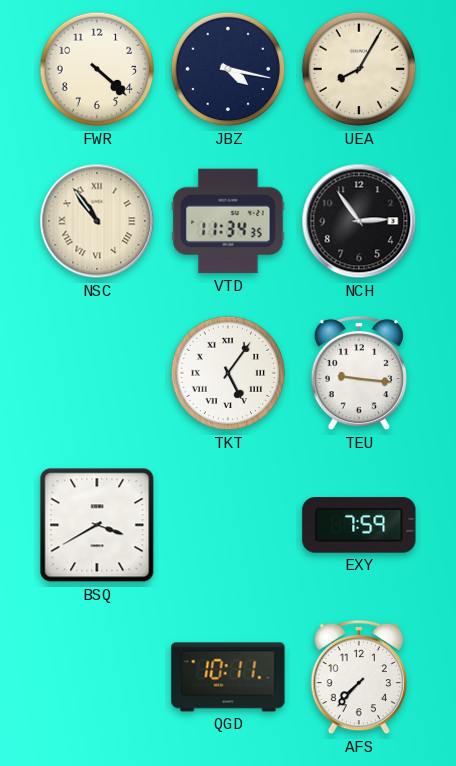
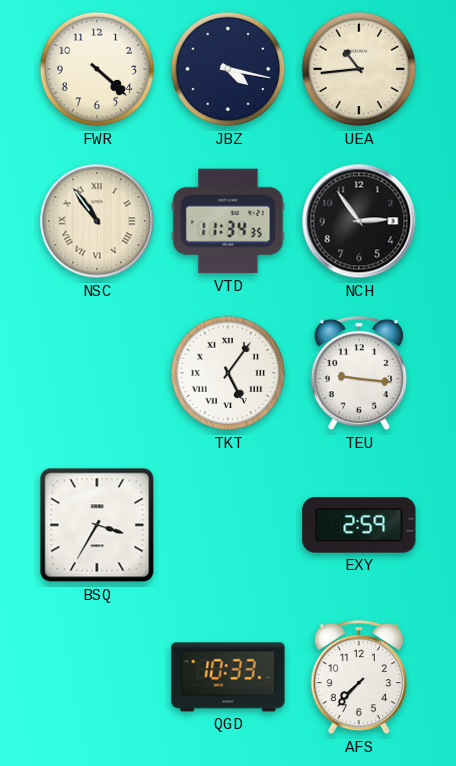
UEA: 8:05 -> 10:44
BSQ: 3:40 -> 3:35
EXY: 7:59 -> 2:59
QGD: 10:11 -> 10:33
